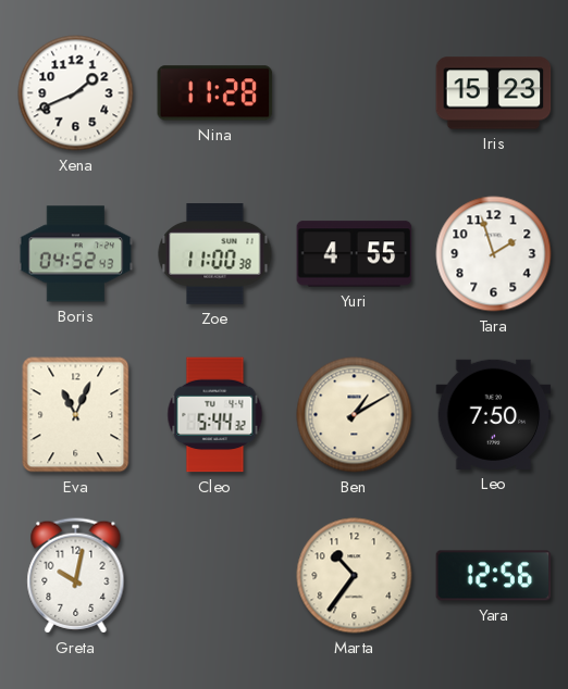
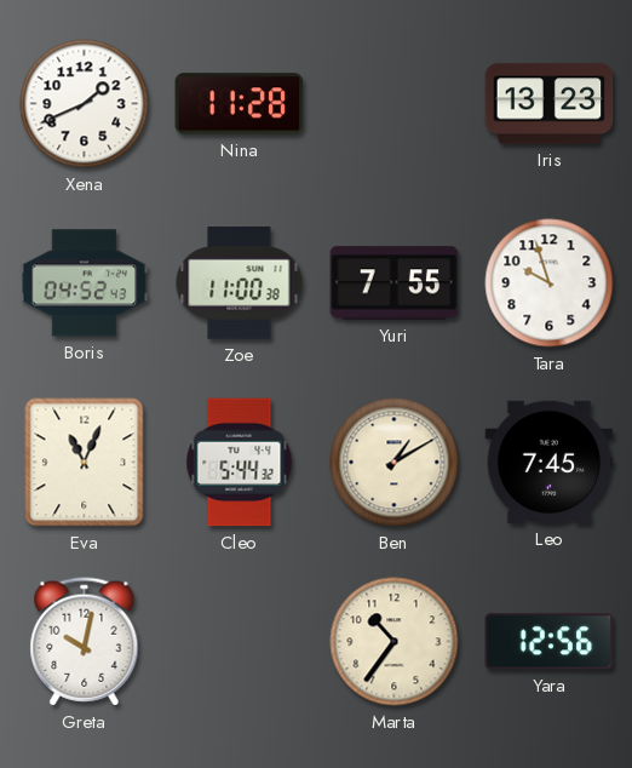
Iris: 15:23 -> 13:23
Yuri: 4:55 -> 7:55
Tara: 1:57 -> 9:57
Leo: 7:50 -> 7:45
